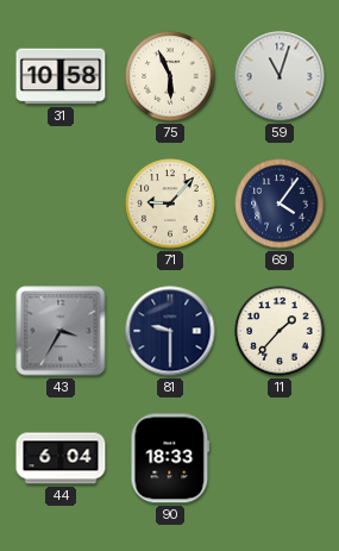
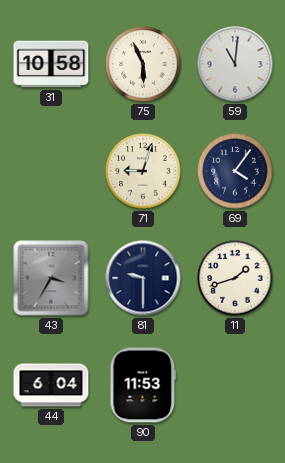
59: 11:03 -> 11:01
71: 9:07 -> 9:03
11: 1:37 -> 1:42
90: 18:33 -> 11:53
